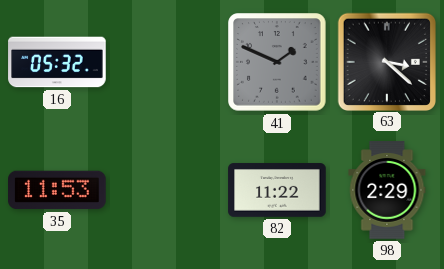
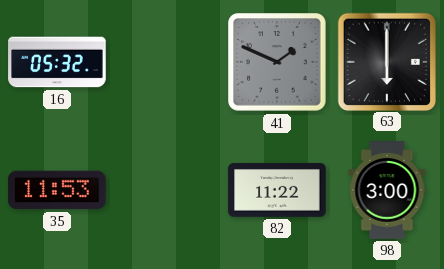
63: 3:22 -> 6:00
98: 2:29 -> 3:00
